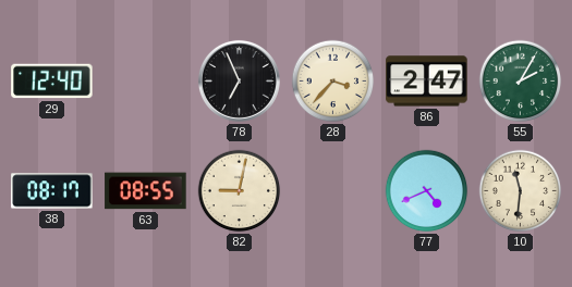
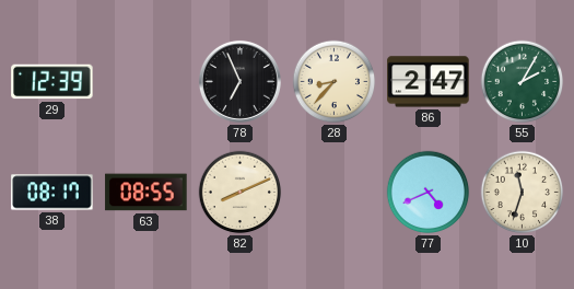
29: 12:40 -> 12:39
28: 3:37 -> 8:37
82: 9:02 -> 8:11
10: 11:31 -> 11:33
